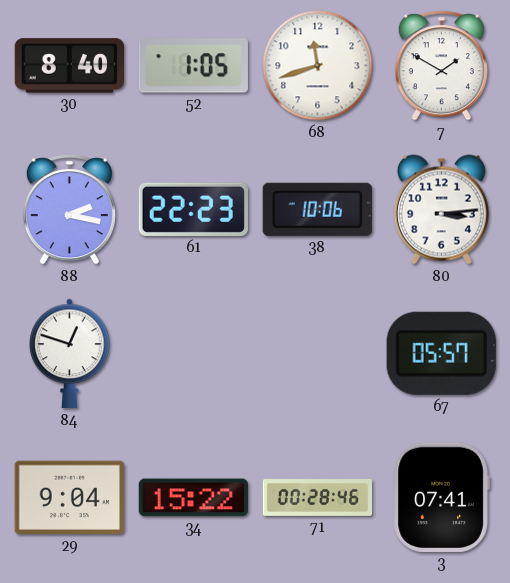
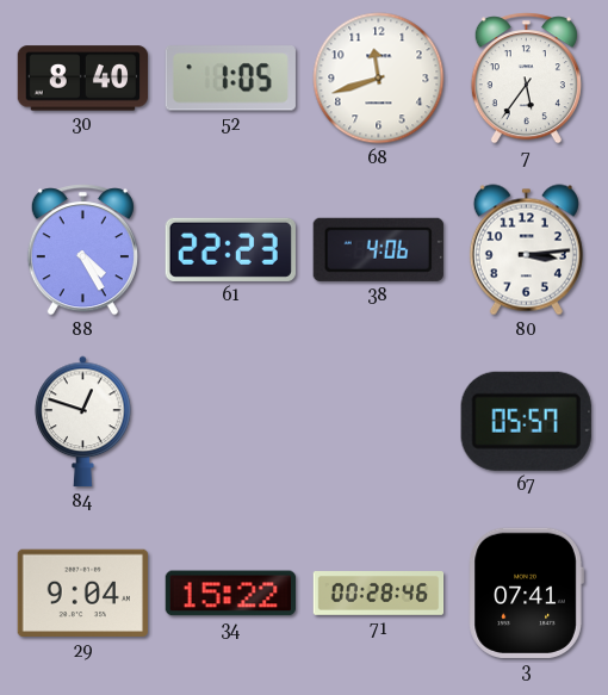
7: 1:50 -> 5:36
88: 2:17 -> 4:25
38: 10:06 -> 4:06
